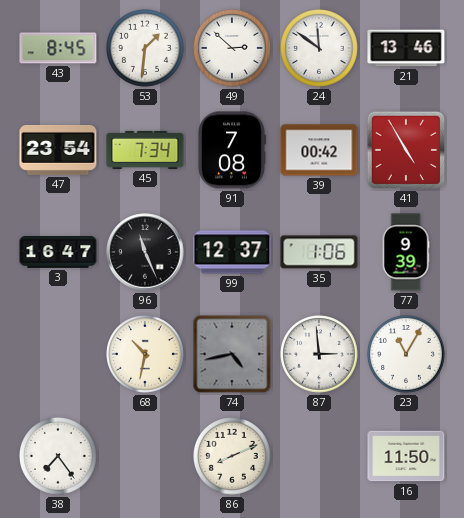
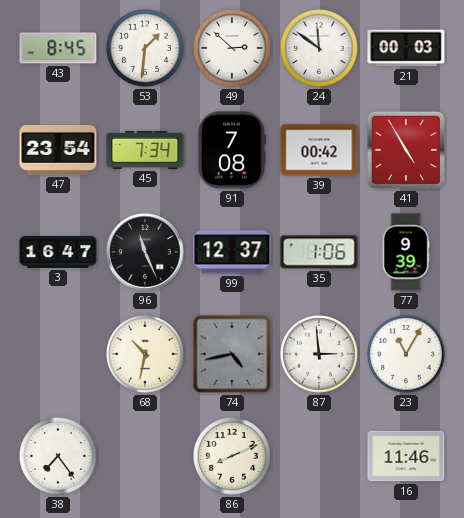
21: 13:46 -> 00:03
16: 11:50 -> 11:46
